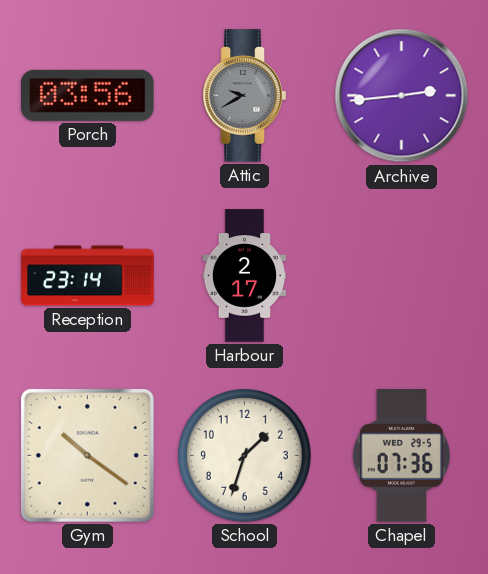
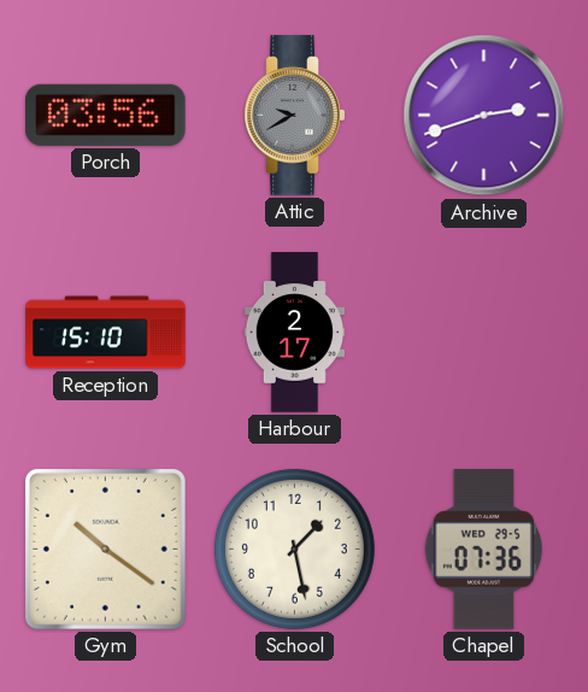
Archive: 2:44 -> 2:42
Reception: 23:14 -> 15:10
School: 1:33 -> 1:28
